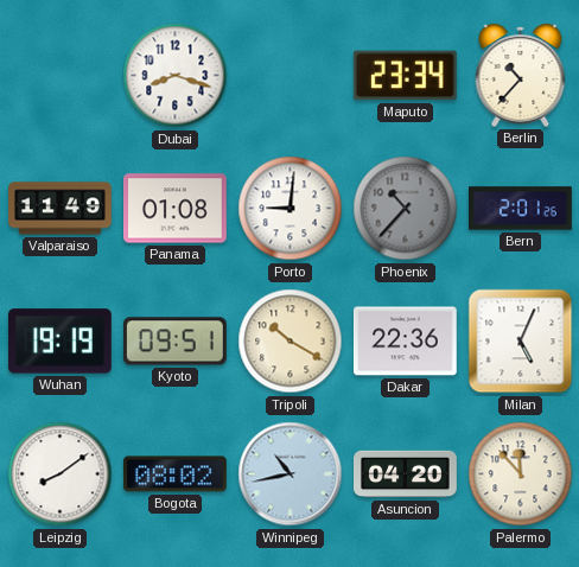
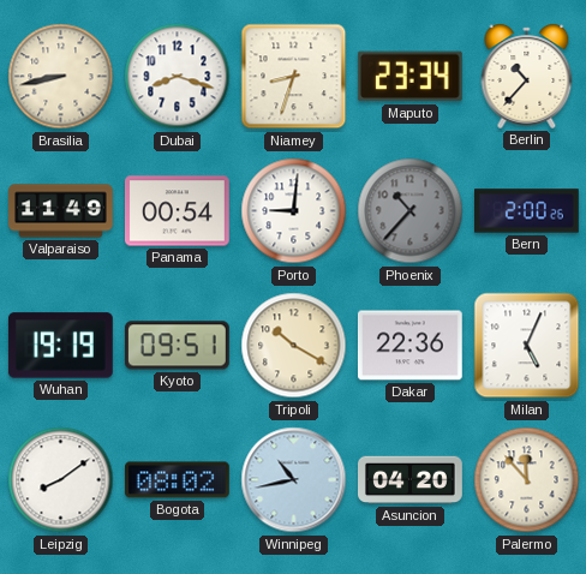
Brasilia: none -> 8:43
Niamey: none -> 8:33
Panama: 01:08 -> 00:54
Bern: 2:01 -> 2:00
